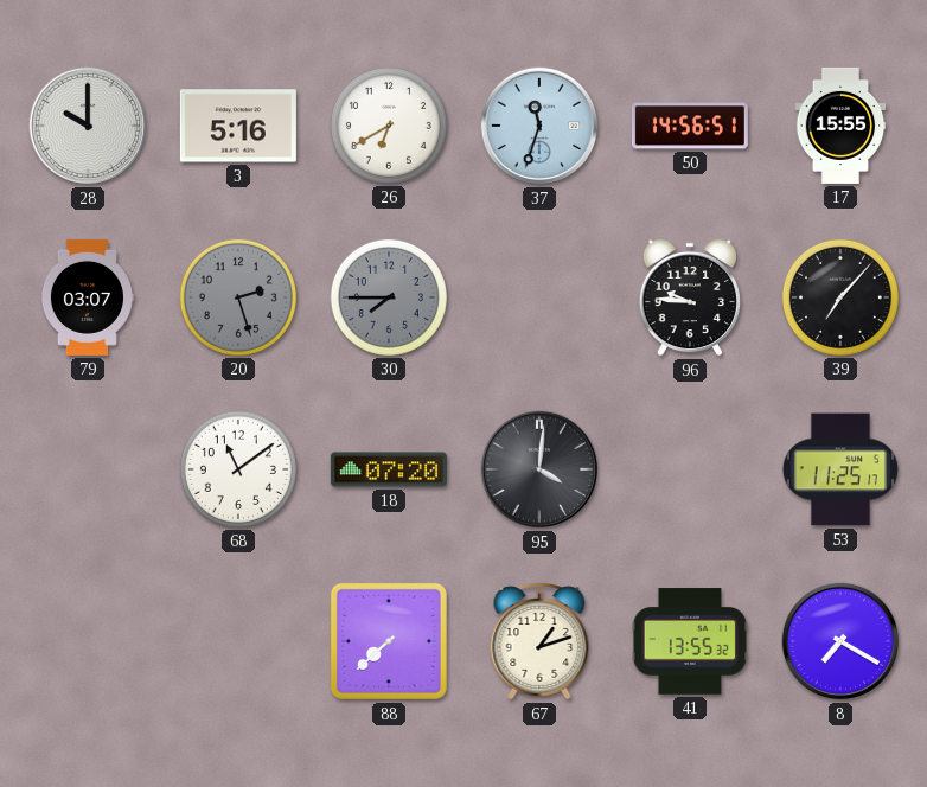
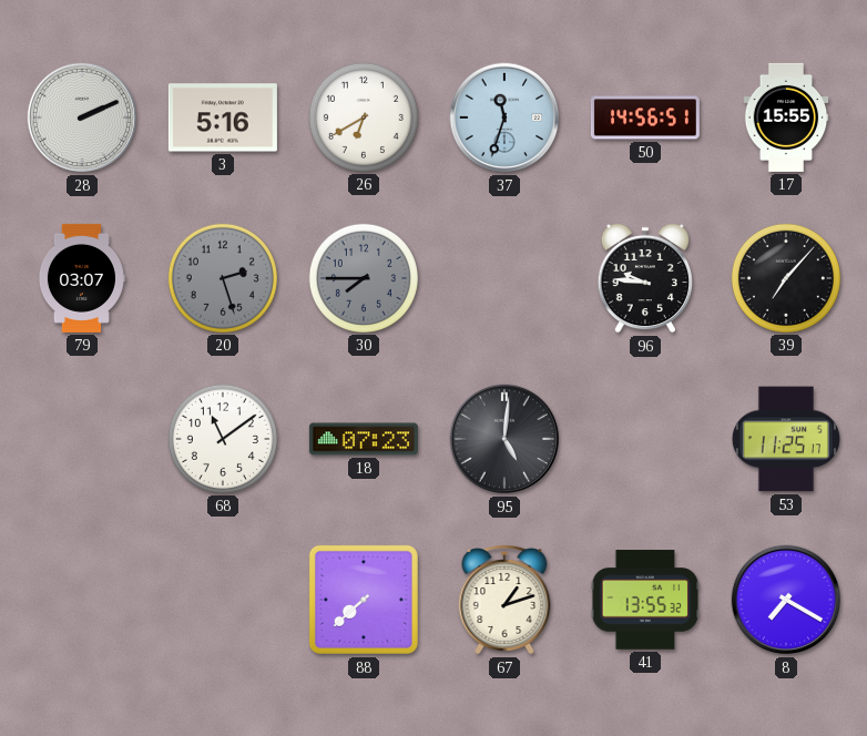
28: 10:00 -> 2:11
18: 07:20 -> 07:23
95: 4:01 -> 5:01
